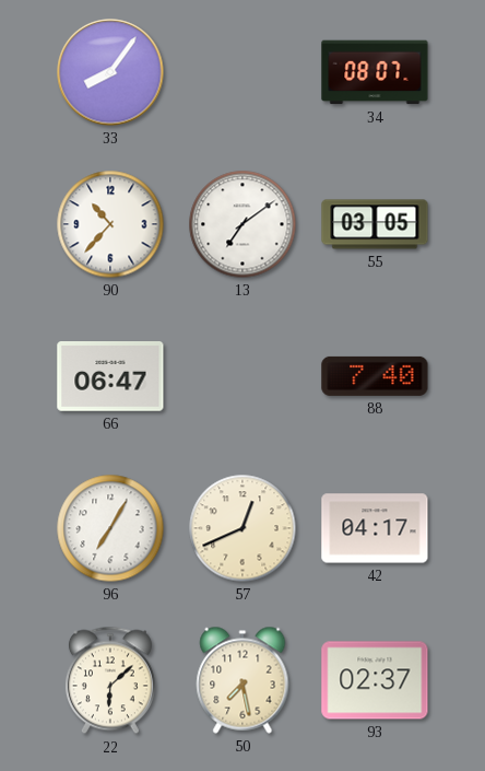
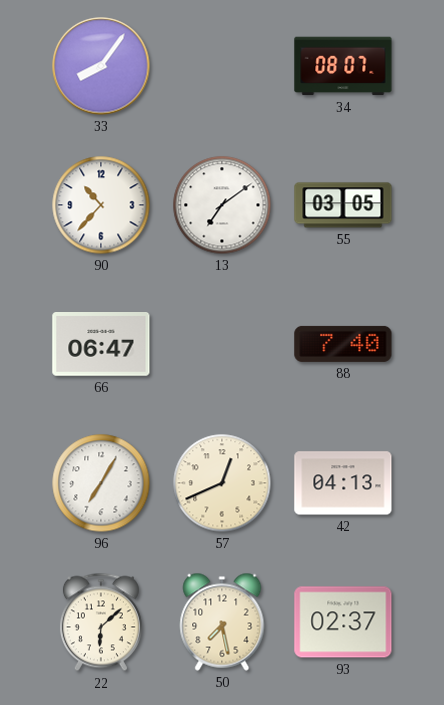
42: 04:17 -> 04:13
